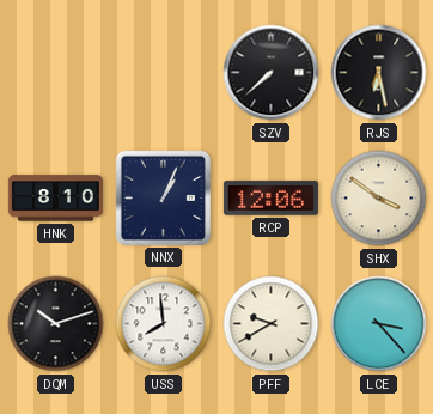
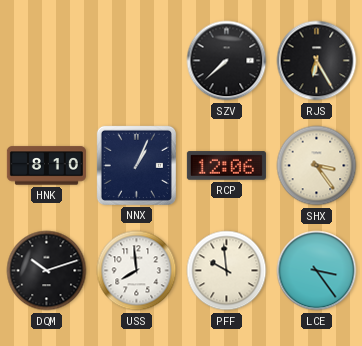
RJS: 6:28 -> 6:25
SHX: 3:51 -> 3:24
PFF: 9:40 -> 9:59
LCE: 3:23 -> 3:24
